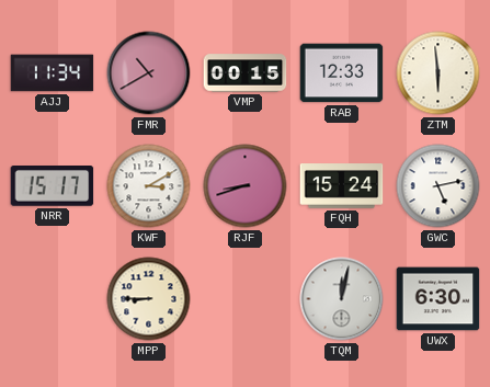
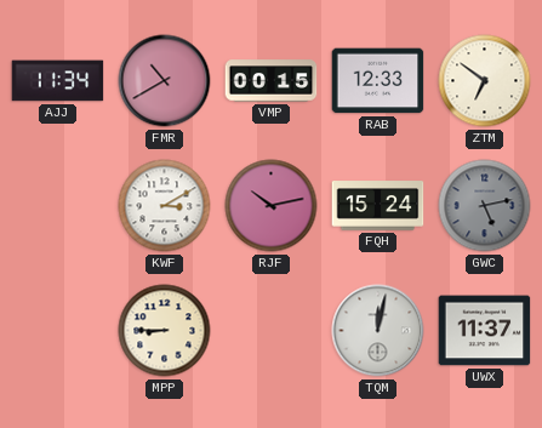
ZTM: 5:59 -> 6:51
NRR: 15:17 -> none
RJF: 8:42 -> 10:13
GWC dial: white -> grey
UWX: 6:30 -> 11:37
